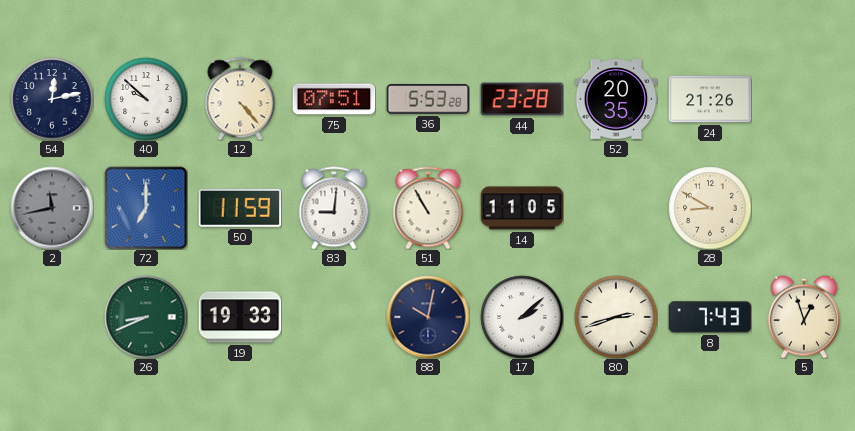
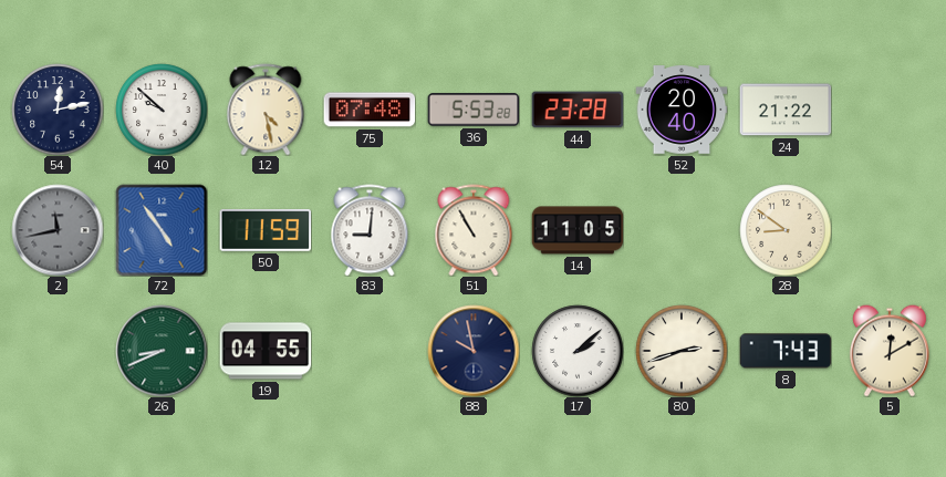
12: 4:23 -> 4:28
75: 07:51 -> 07:48
52: 20:35 -> 20:40
24: 21:26 -> 21:22
72: 7:00 -> 4:54
28: 8:50 -> 8:51
19: 19:33 -> 04:55
88: 10:02 -> 9:58
5: 12:57 -> 12:10
